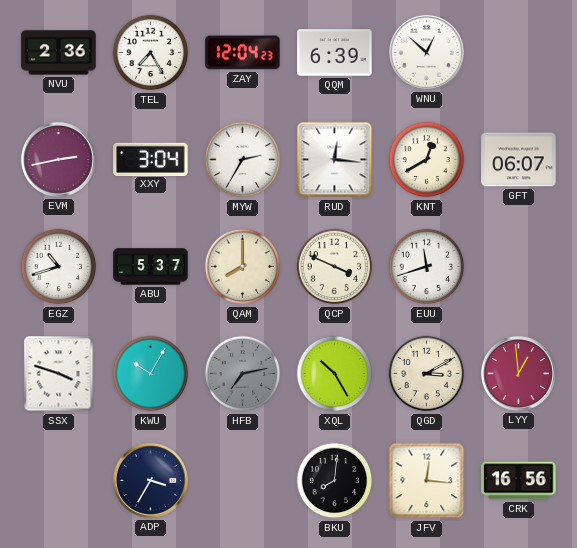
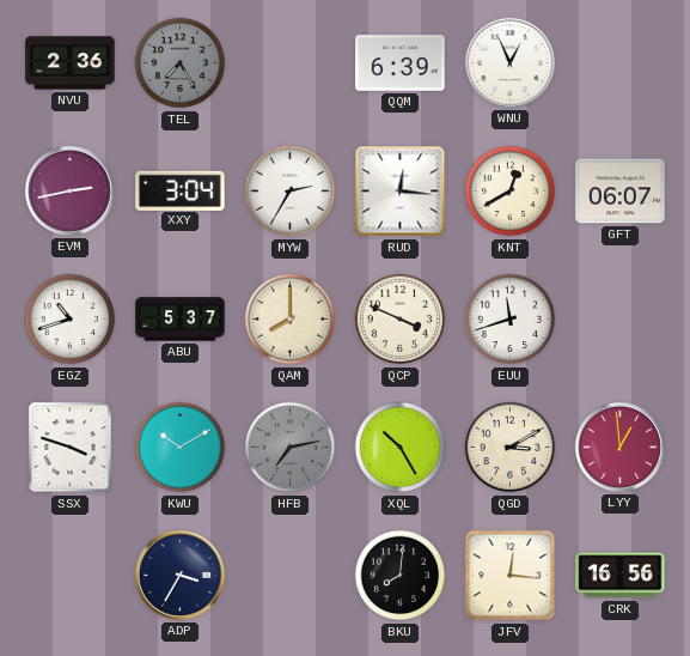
TEL dial: white -> grey
ZAY: 12:04 -> none
WNU: 12:52 -> 12:56
KWU: 10:05 -> 10:10
